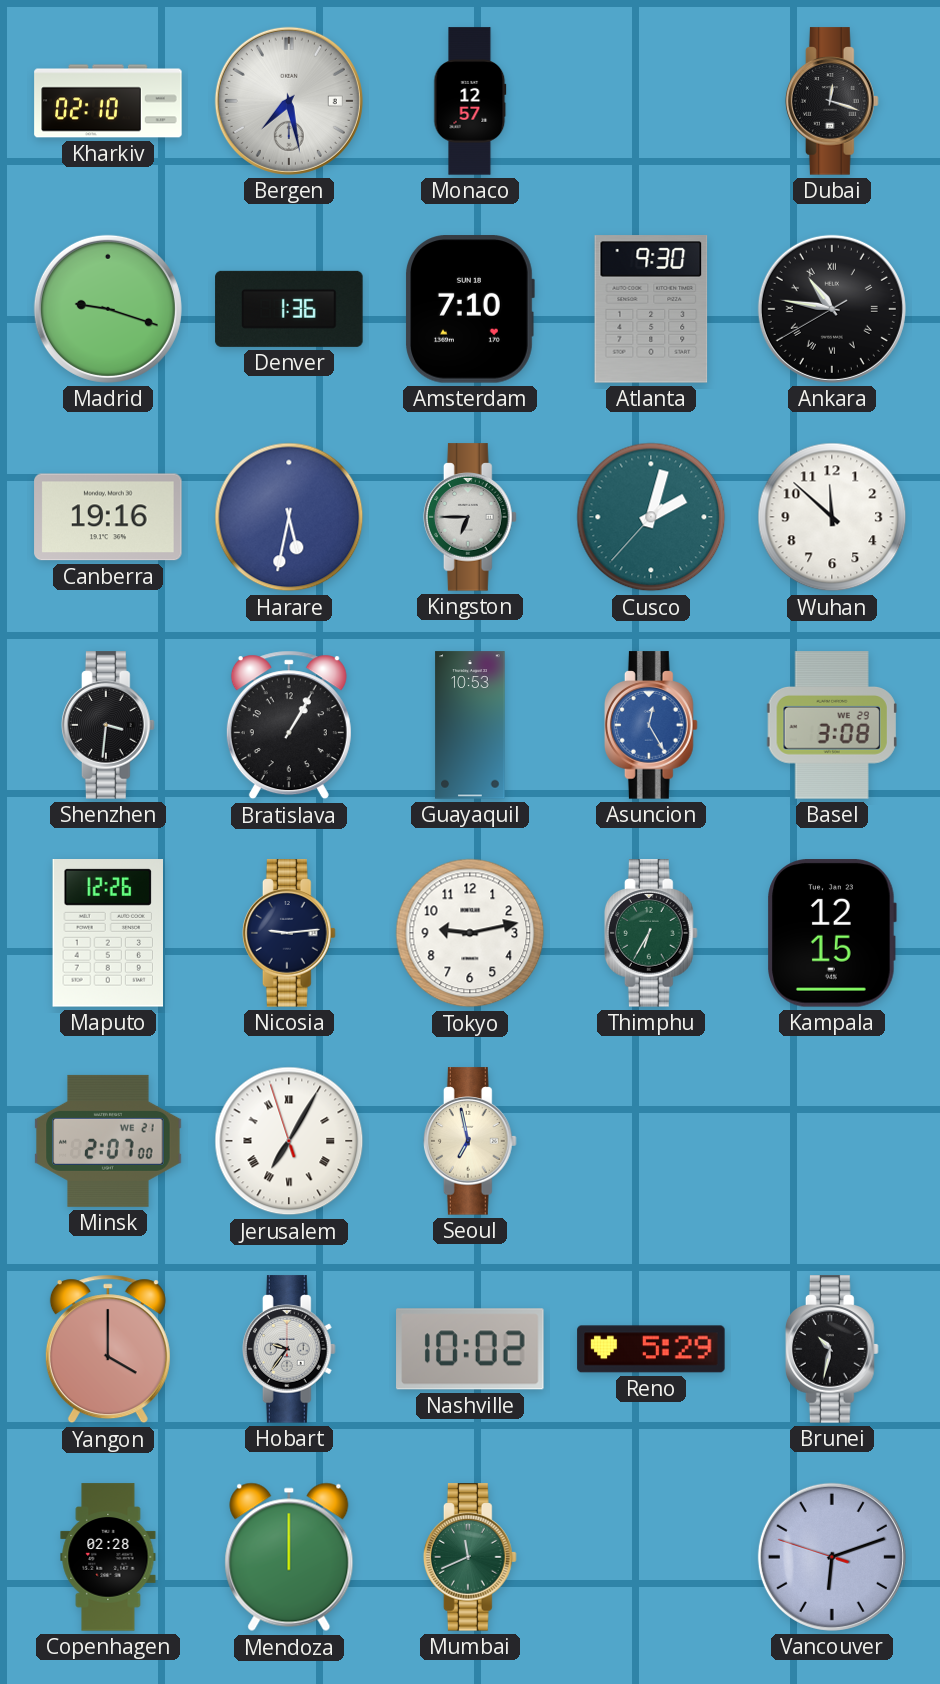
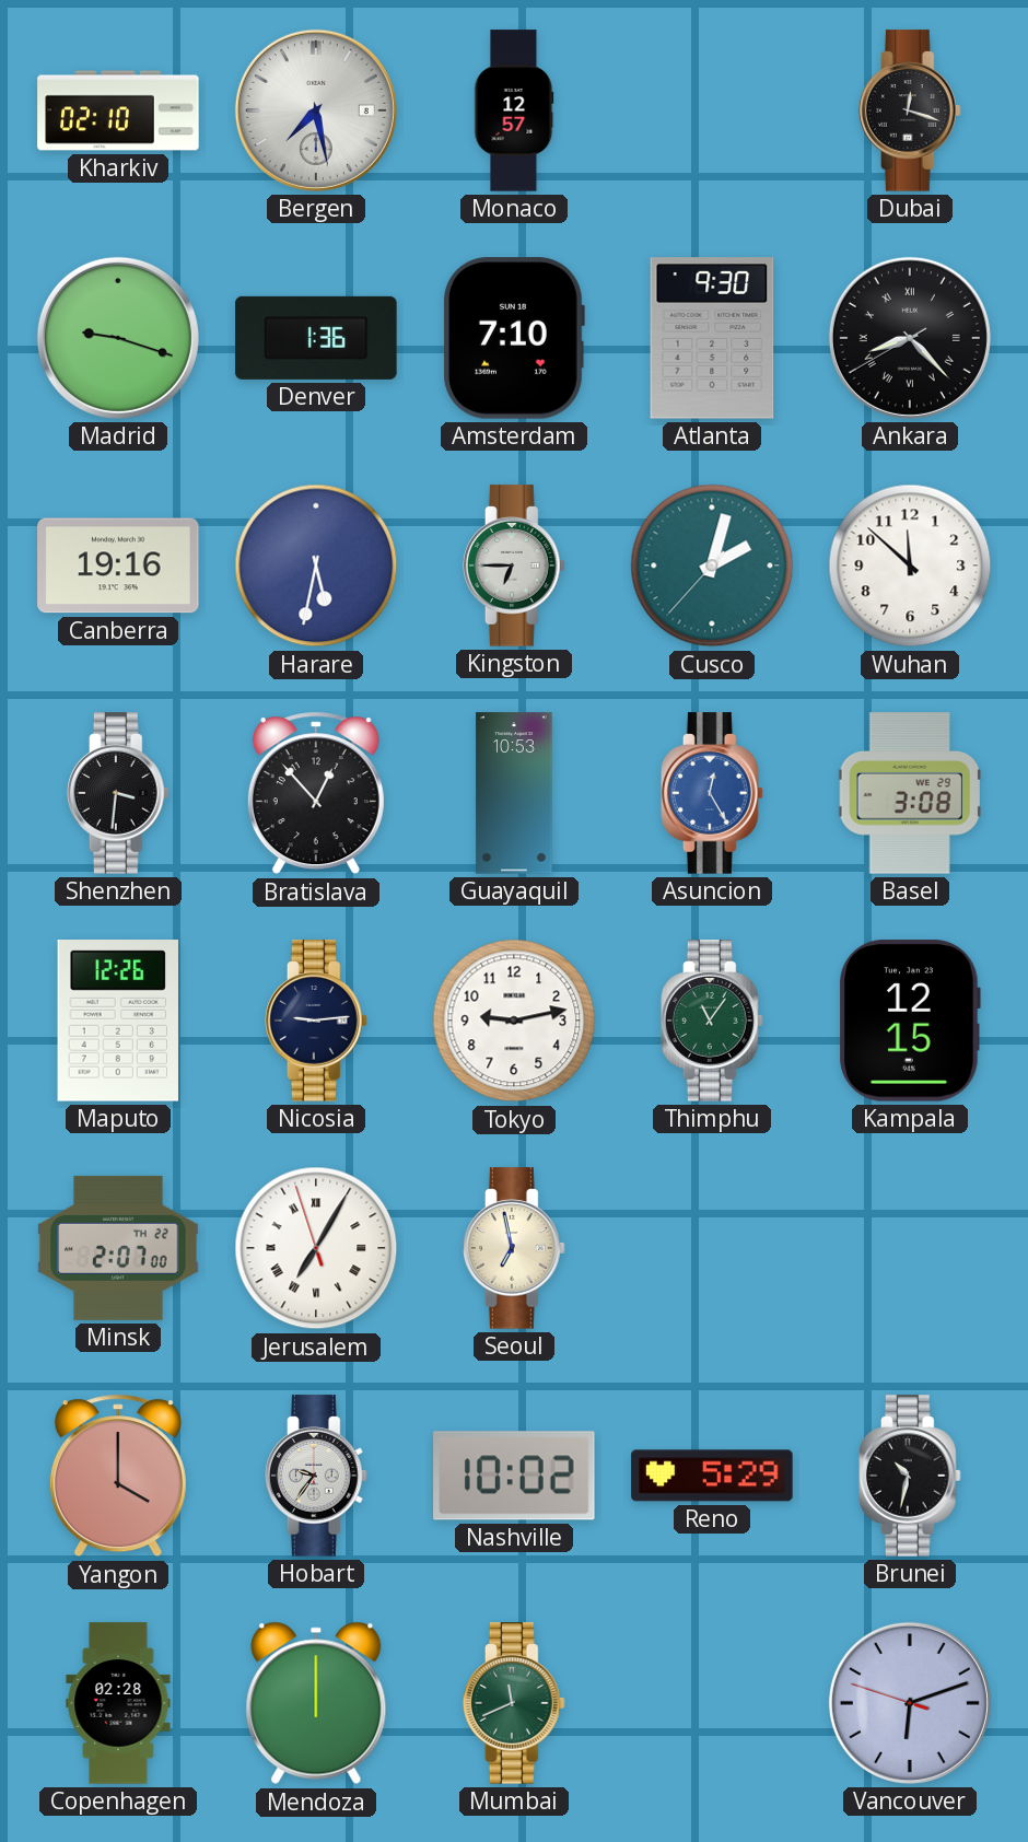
Ankara: 10:46 -> 8:22
Bratislava: 1:05 -> 12:53
Thimphu: 6:35 -> 11:06
Minsk date: WE 21 -> TH 22
